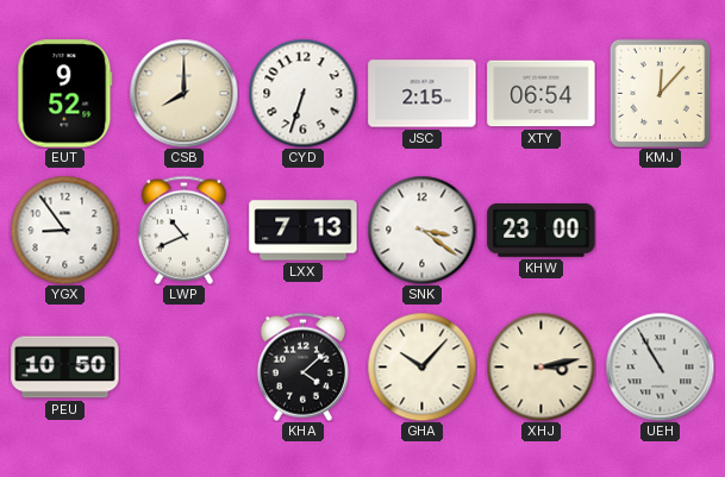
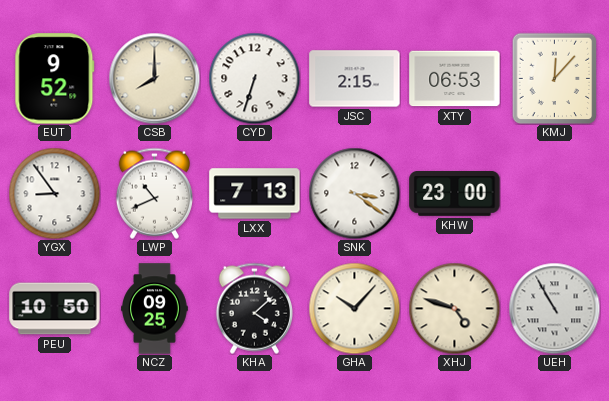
XTY: 06:54 -> 06:53
NCZ: none -> 09:25
XHJ: 3:13 -> 4:48
